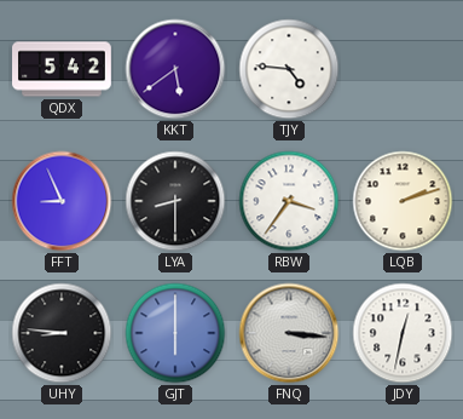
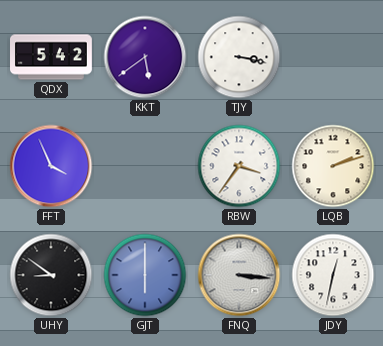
TJY: 4:46 -> 3:17
FFT: 8:56 -> 3:56
LYA: 8:30 -> none
UHY: 8:46 -> 8:51
